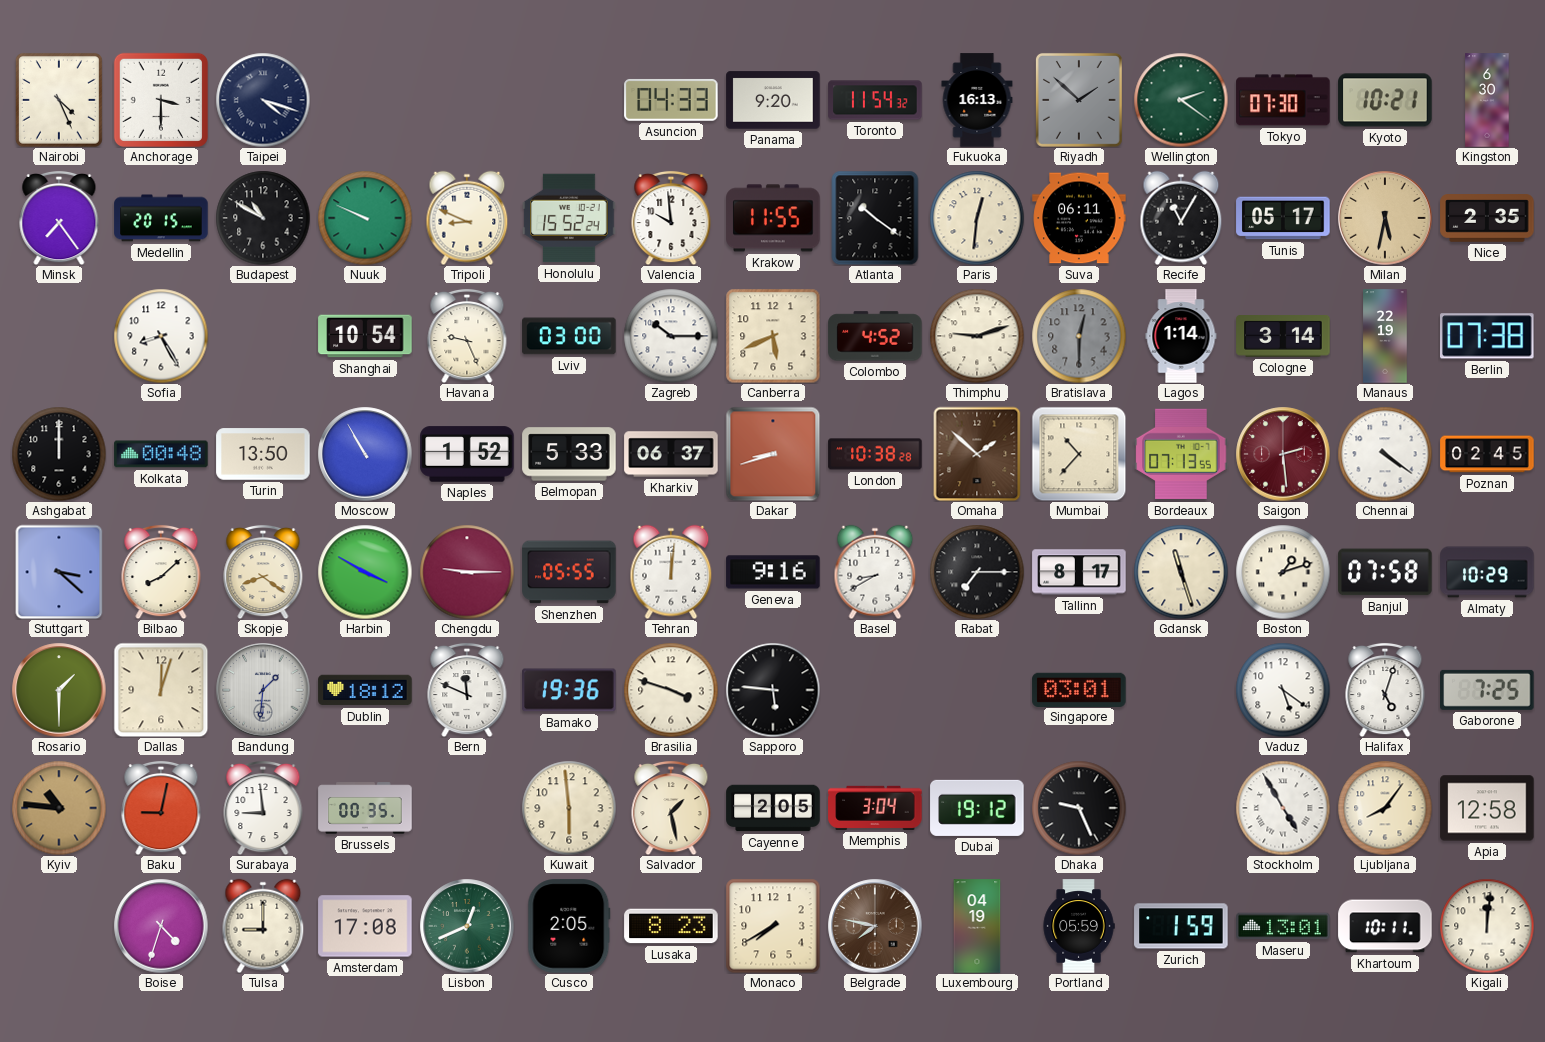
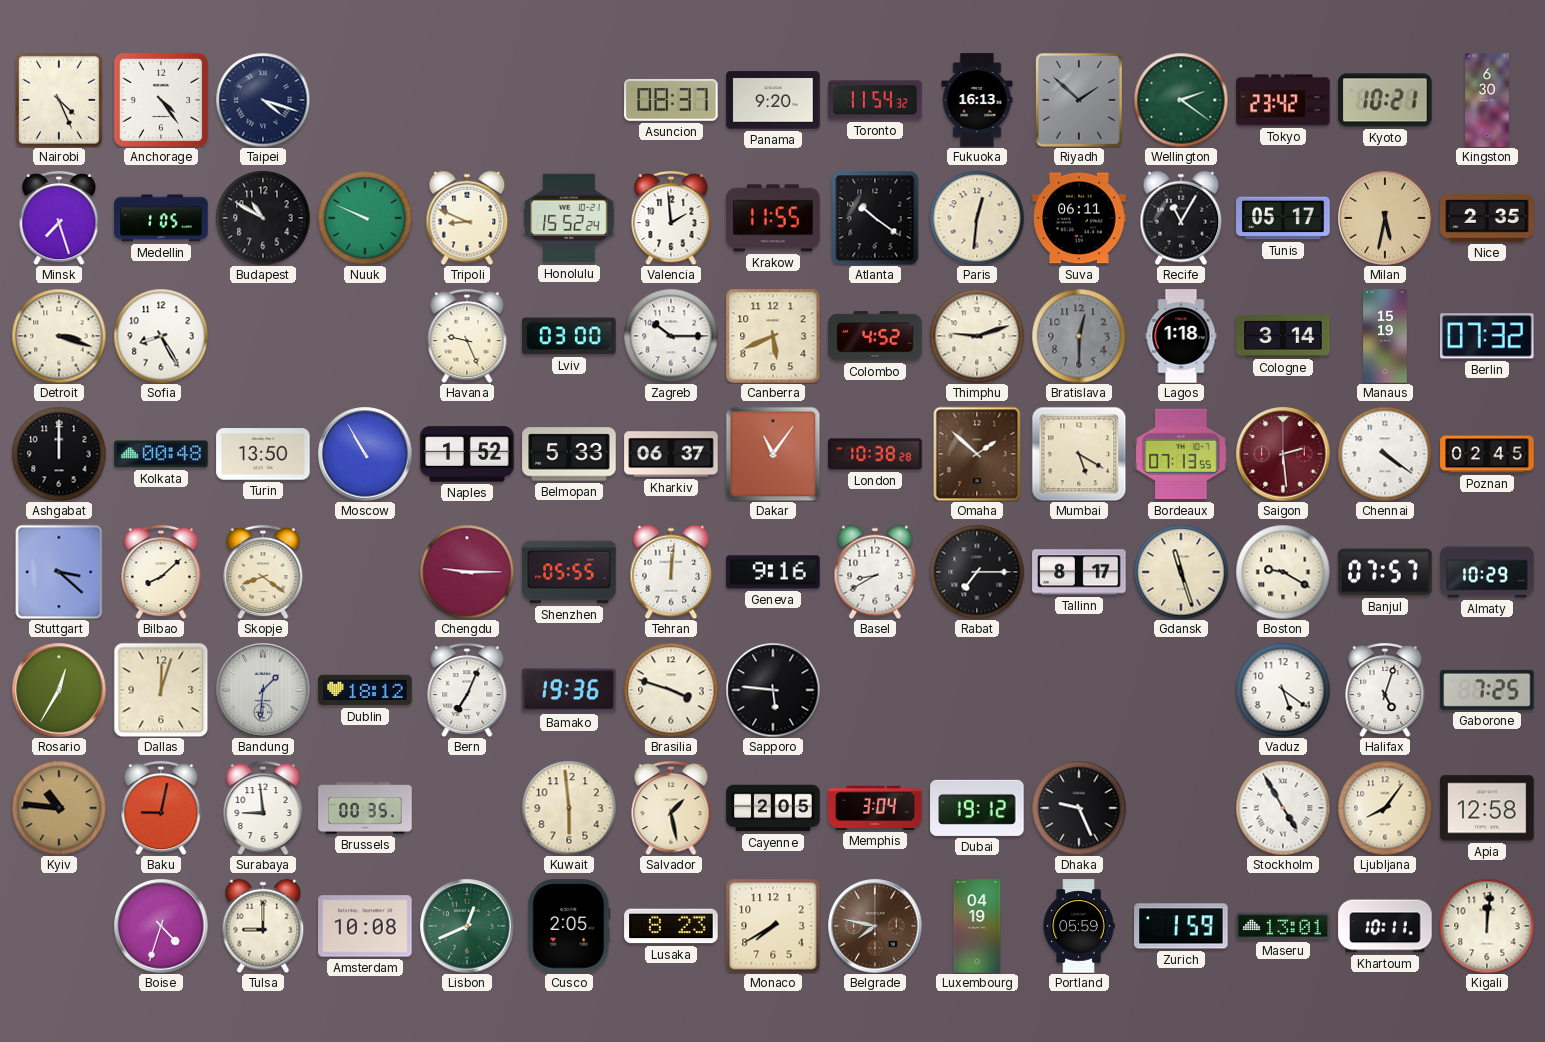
Anchorage: 3:30 -> 4:24
Asuncion: 04:33 -> 08:37
Tokyo: 07:30 -> 23:42
Minsk: 7:24 -> 7:27
Medellin: 20:15 -> 1:05
Valencia: 9:59 -> 1:59
Detroit: none -> 3:18
Shanghai: 10:54 -> none
Lagos: 1:14 -> 1:18
Manaus: 22:19 -> 15:19
Berlin: 07:38 -> 07:32
Dakar: 8:42 -> 11:06
Mumbai: 10:37 -> 5:20
Harbin: 3:50 -> none
Boston: 1:12 -> 9:20
Banjul: 07:58 -> 07:57
Rosario: 1:30 -> 12:35
Bern: 11:49 -> 7:04
Singapore: 03:01 -> none
Amsterdam: 17:08 -> 10:08
